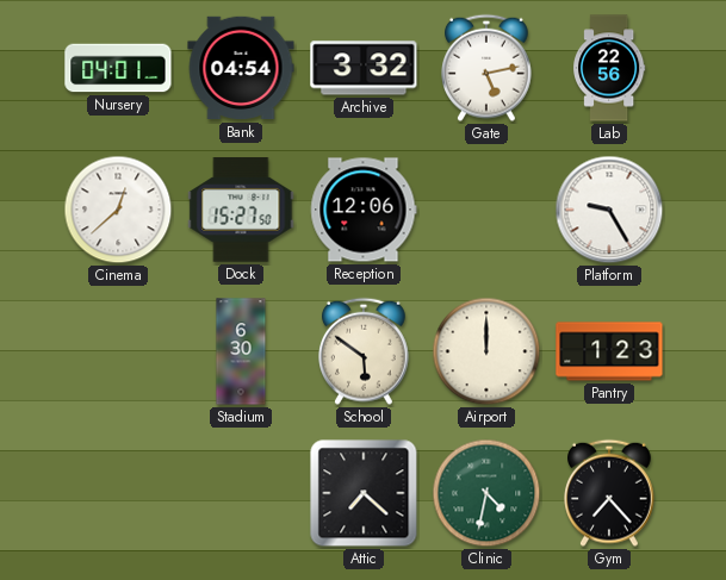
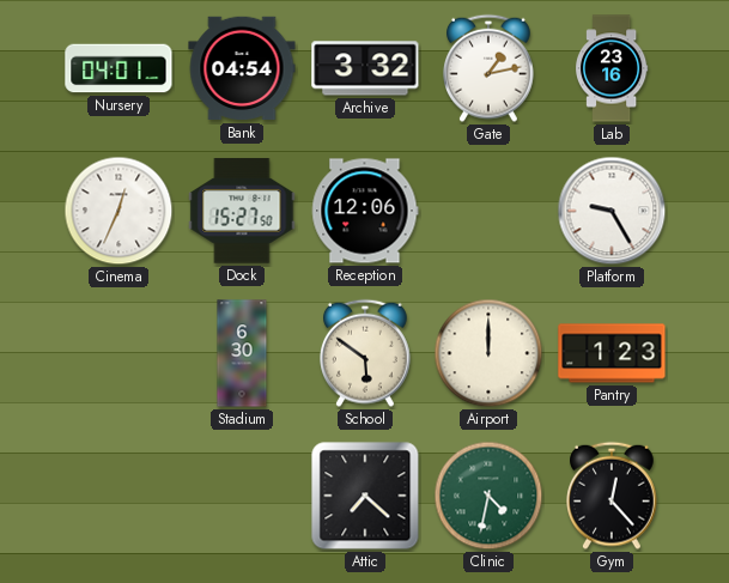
Gate: 5:13 -> 1:13
Lab: 22:56 -> 23:16
Cinema: 12:38 -> 12:34
Gym: 7:23 -> 12:23
